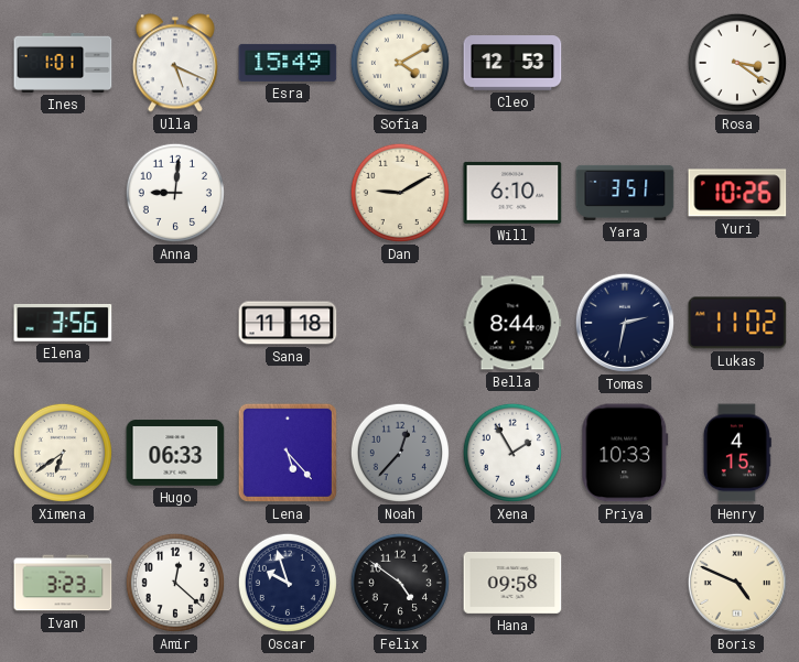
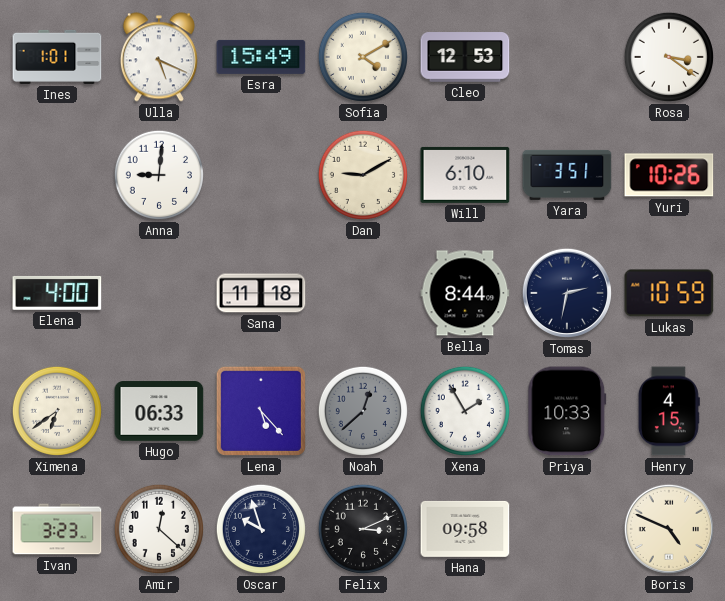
Elena: 3:56 -> 4:00
Lukas: 11:02 -> 10:59
Noah: 12:37 -> 12:38
Felix: 4:51 -> 3:11
